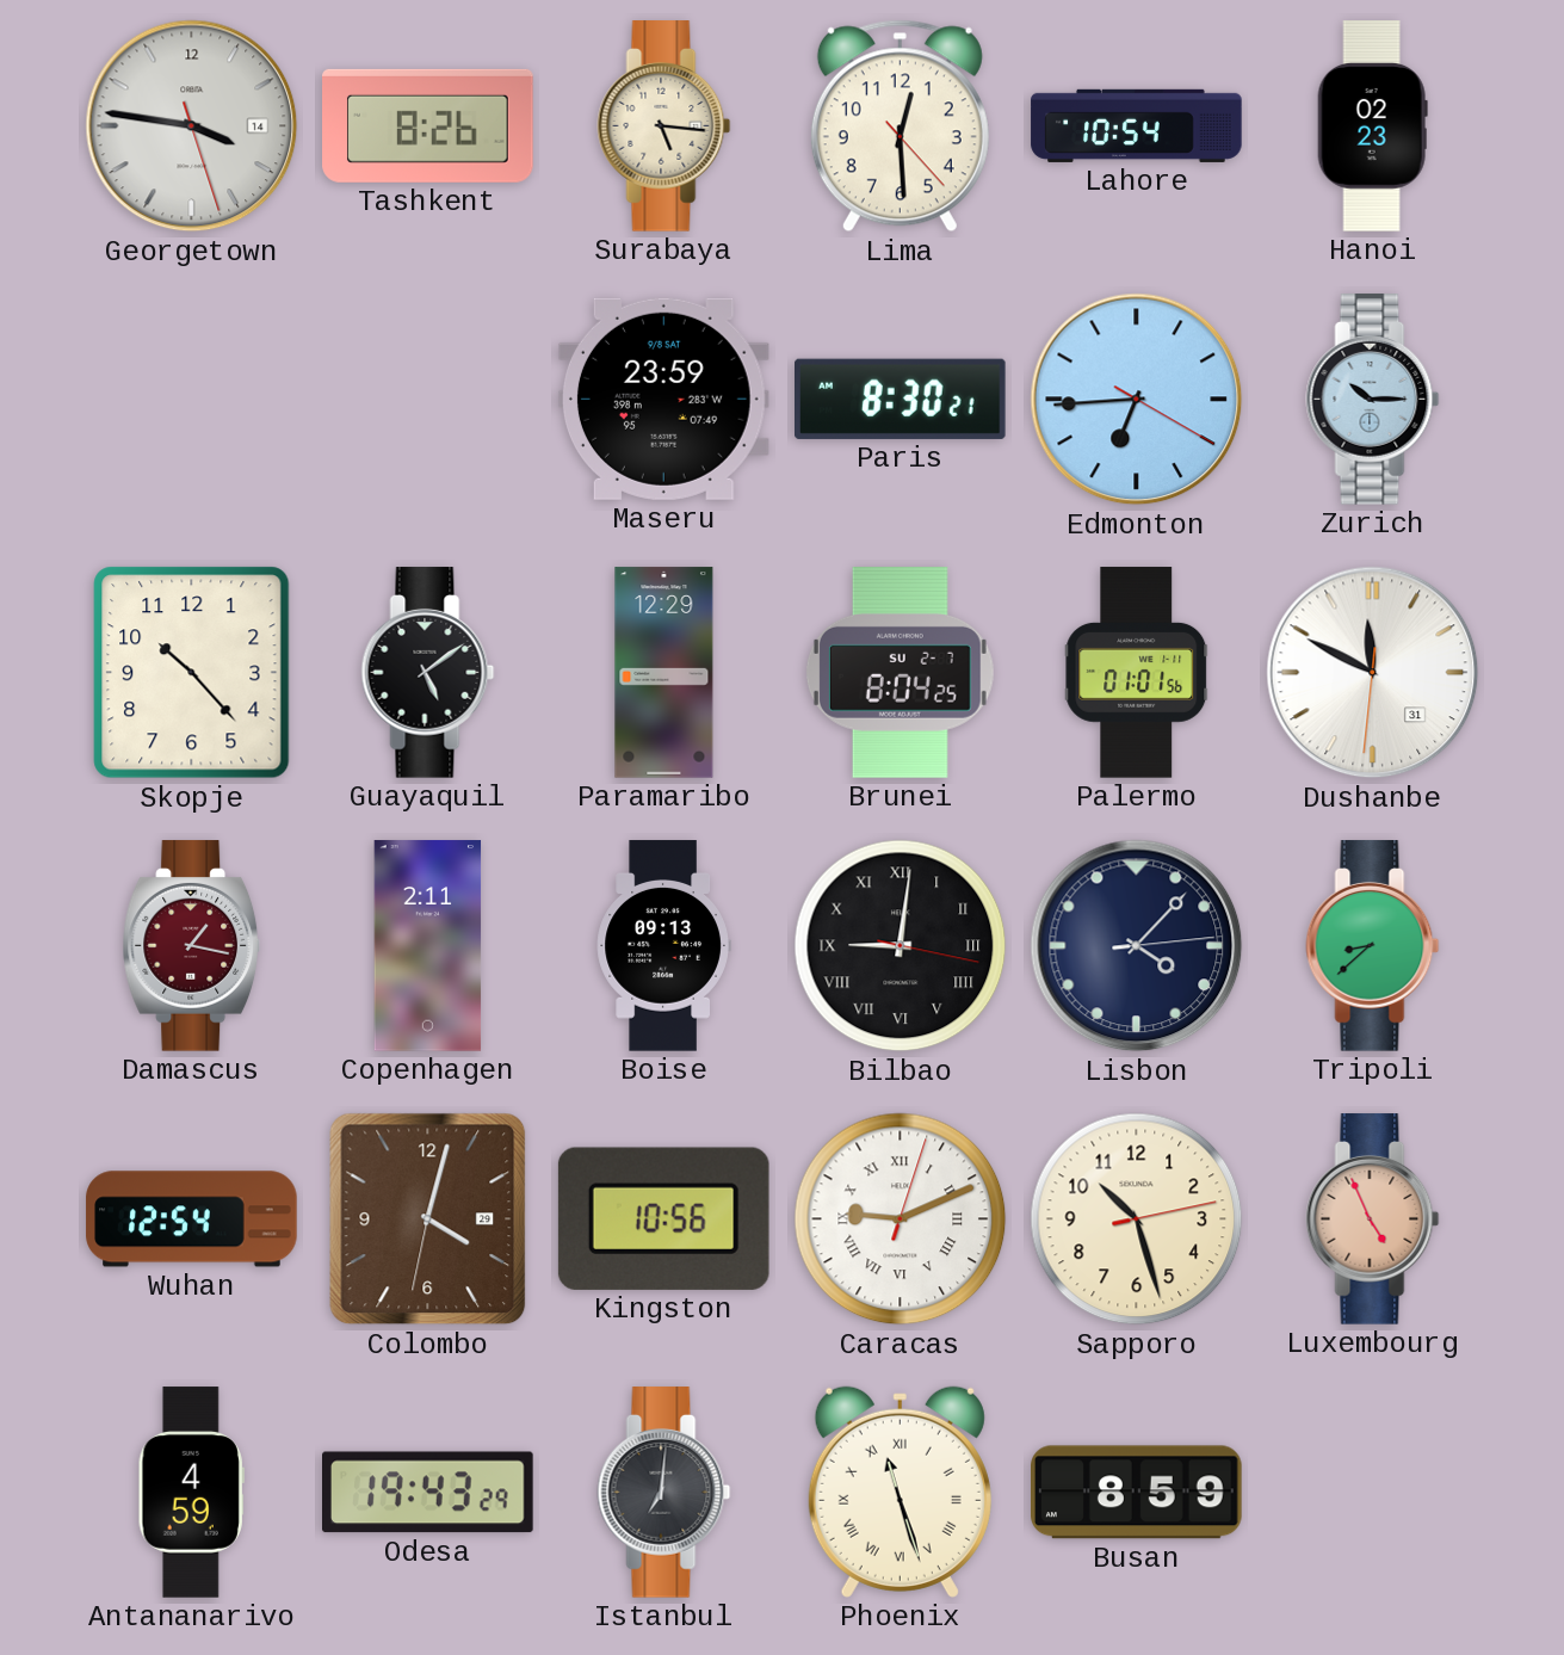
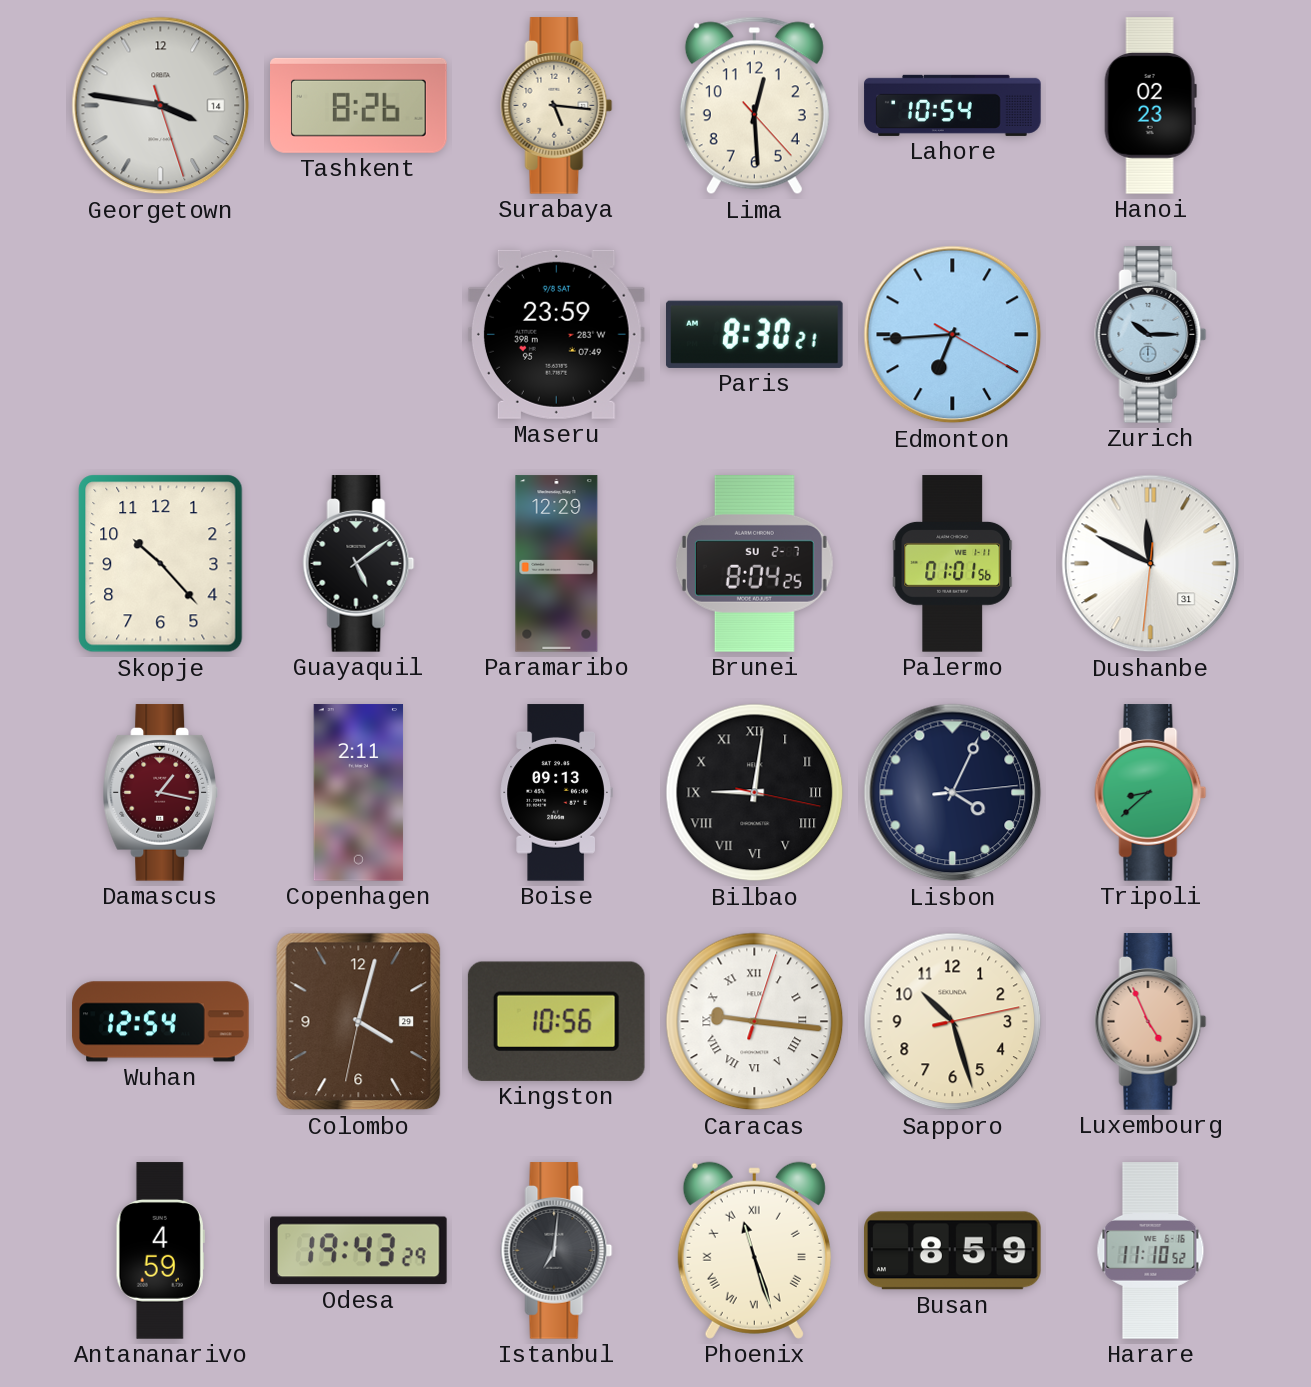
Lisbon: 4:07 -> 4:04
Caracas: 9:11 -> 9:16
Harare: none -> 11:10
